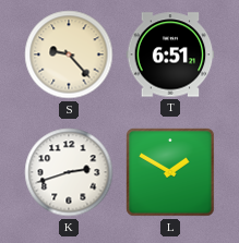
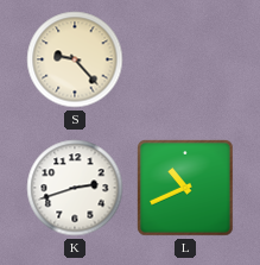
T: 6:51 -> none
L: 1:50 -> 10:41
